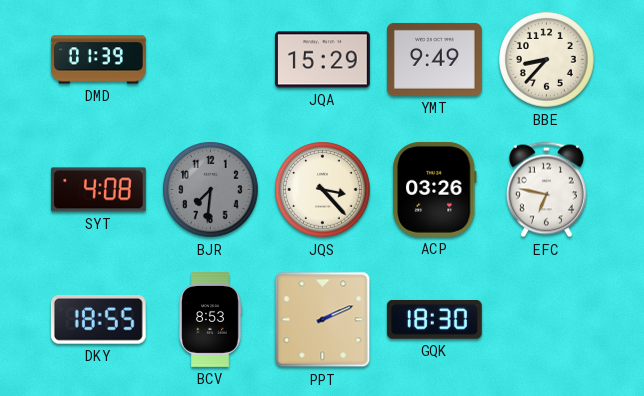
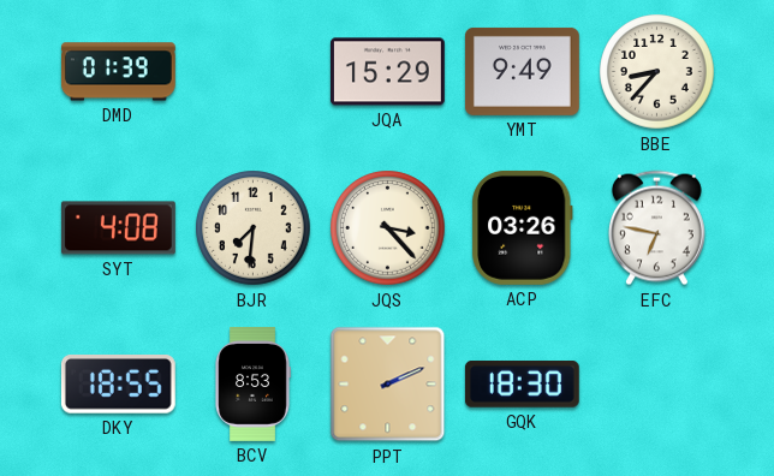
BJR dial: grey -> cream
